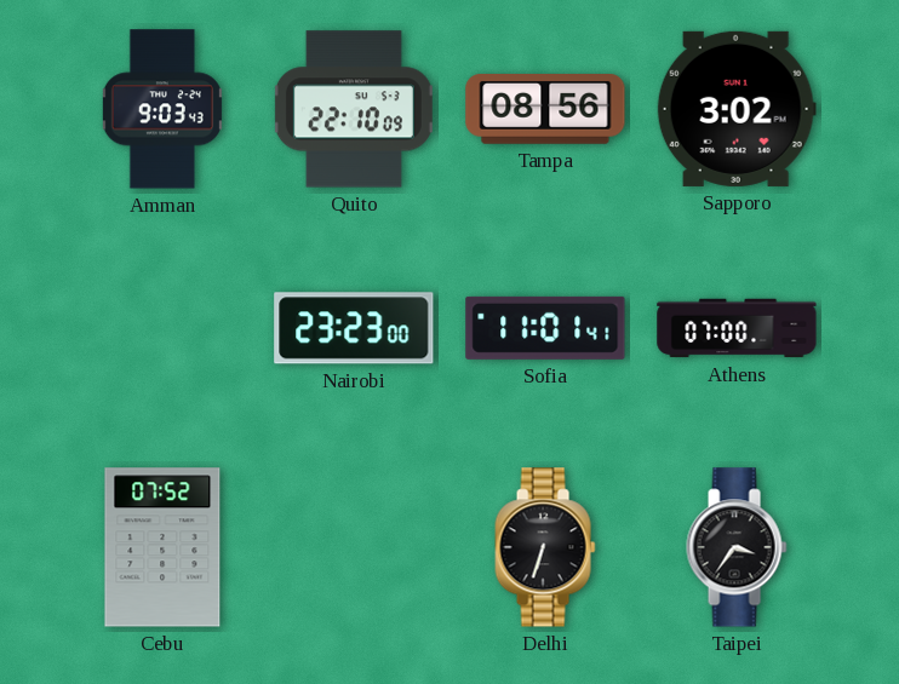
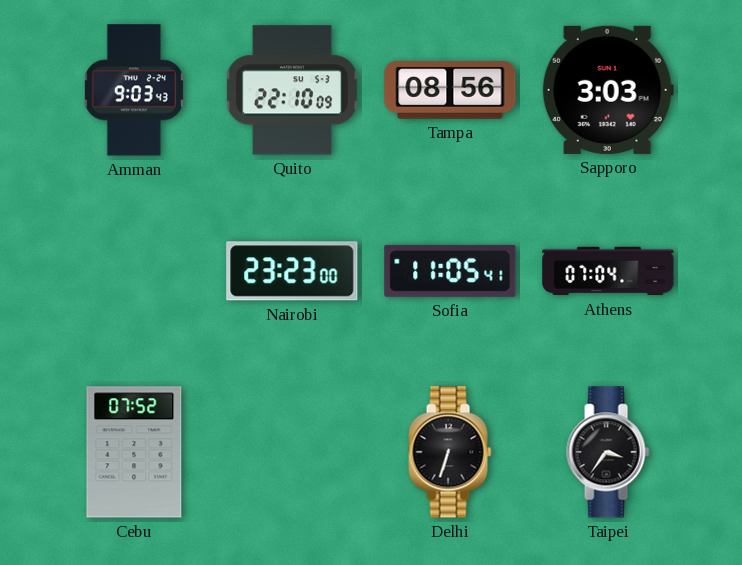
Sapporo: 3:02 -> 3:03
Sofia: 11:01 -> 11:05
Athens: 07:00 -> 07:04
